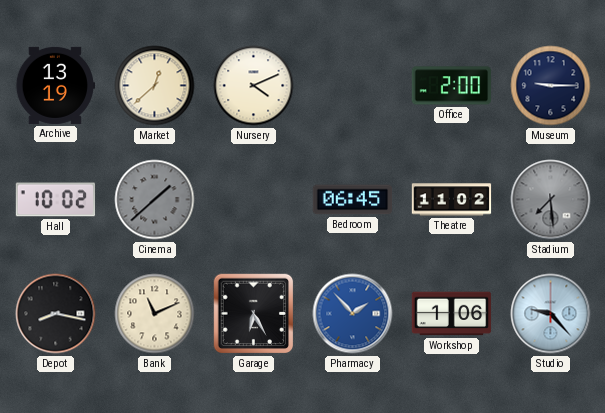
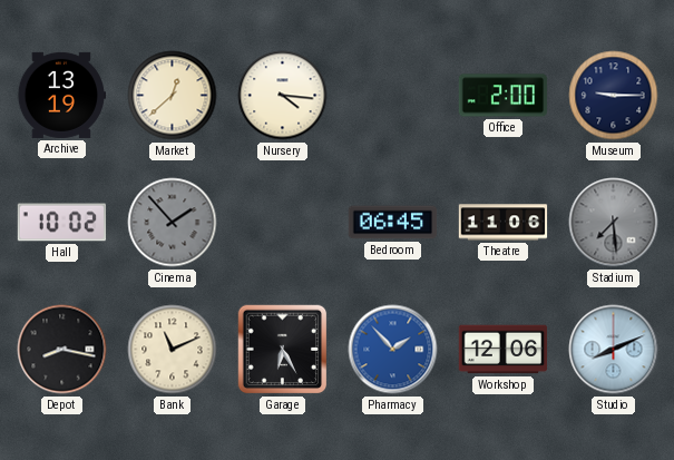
Nursery: 4:11 -> 4:16
Cinema: 1:38 -> 1:53
Theatre: 11:02 -> 11:06
Workshop: 1:06 -> 12:06
Studio: 9:23 -> 8:11
